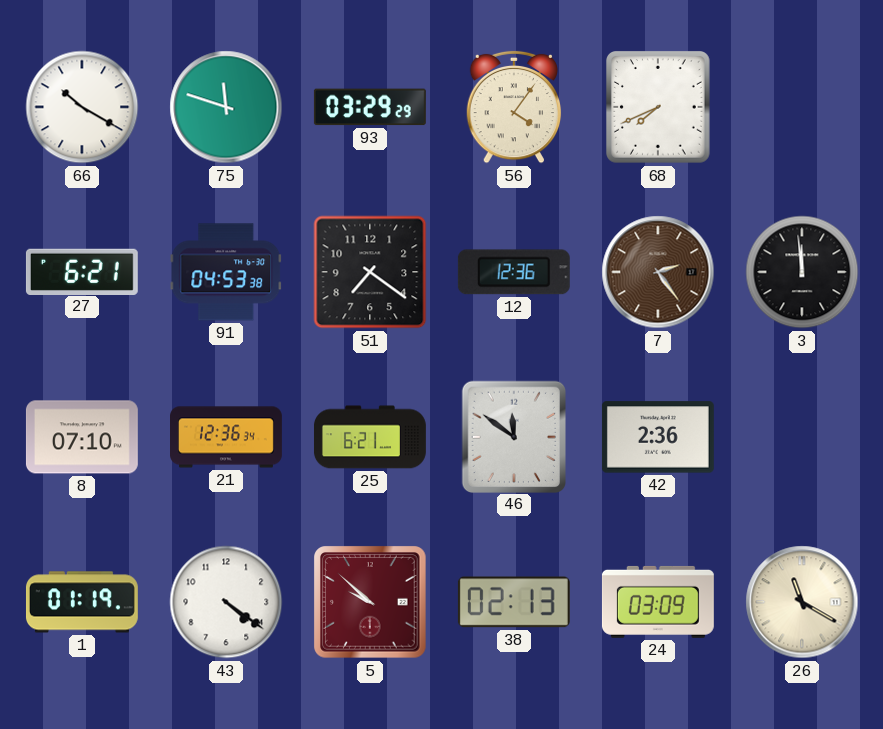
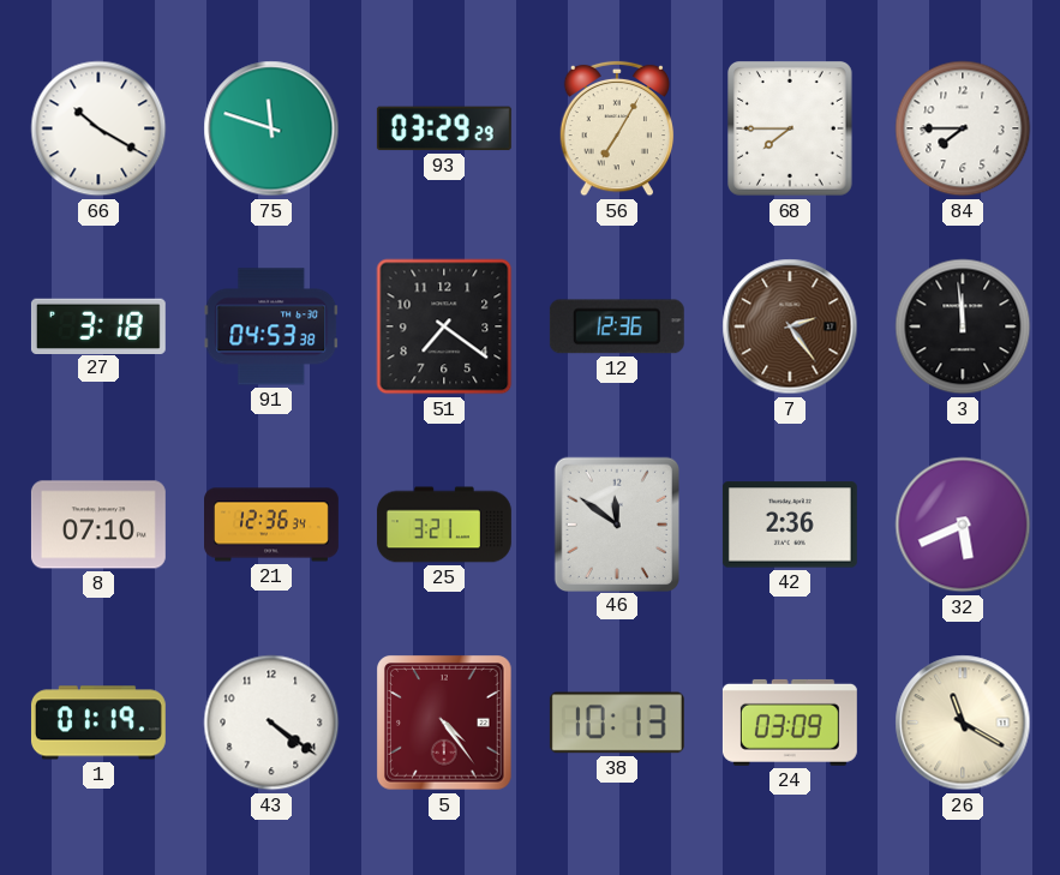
56: 4:06 -> 7:05
68: 7:41 -> 7:45
84: none -> 7:45
27: 6:21 -> 3:18
25: 6:21 -> 3:21
32: none -> 5:41
5: 9:52 -> 4:24
38: 02:13 -> 10:13
